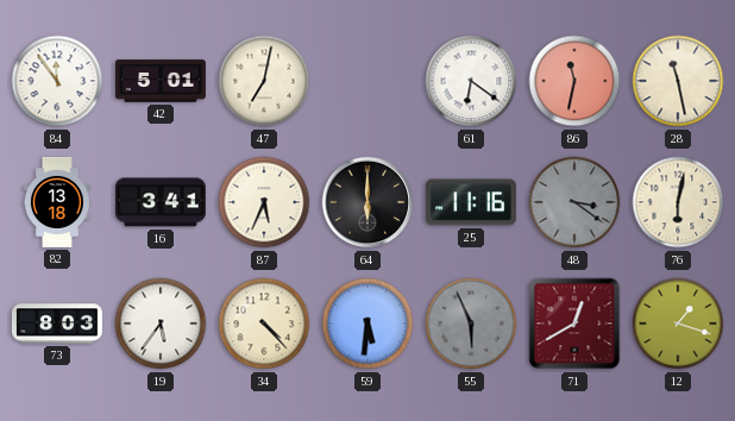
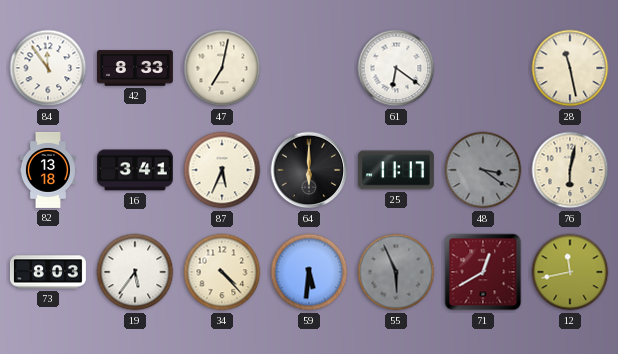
42: 5:01 -> 8:33
86: 11:32 -> none
25: 11:16 -> 11:17
12: 1:18 -> 11:43
